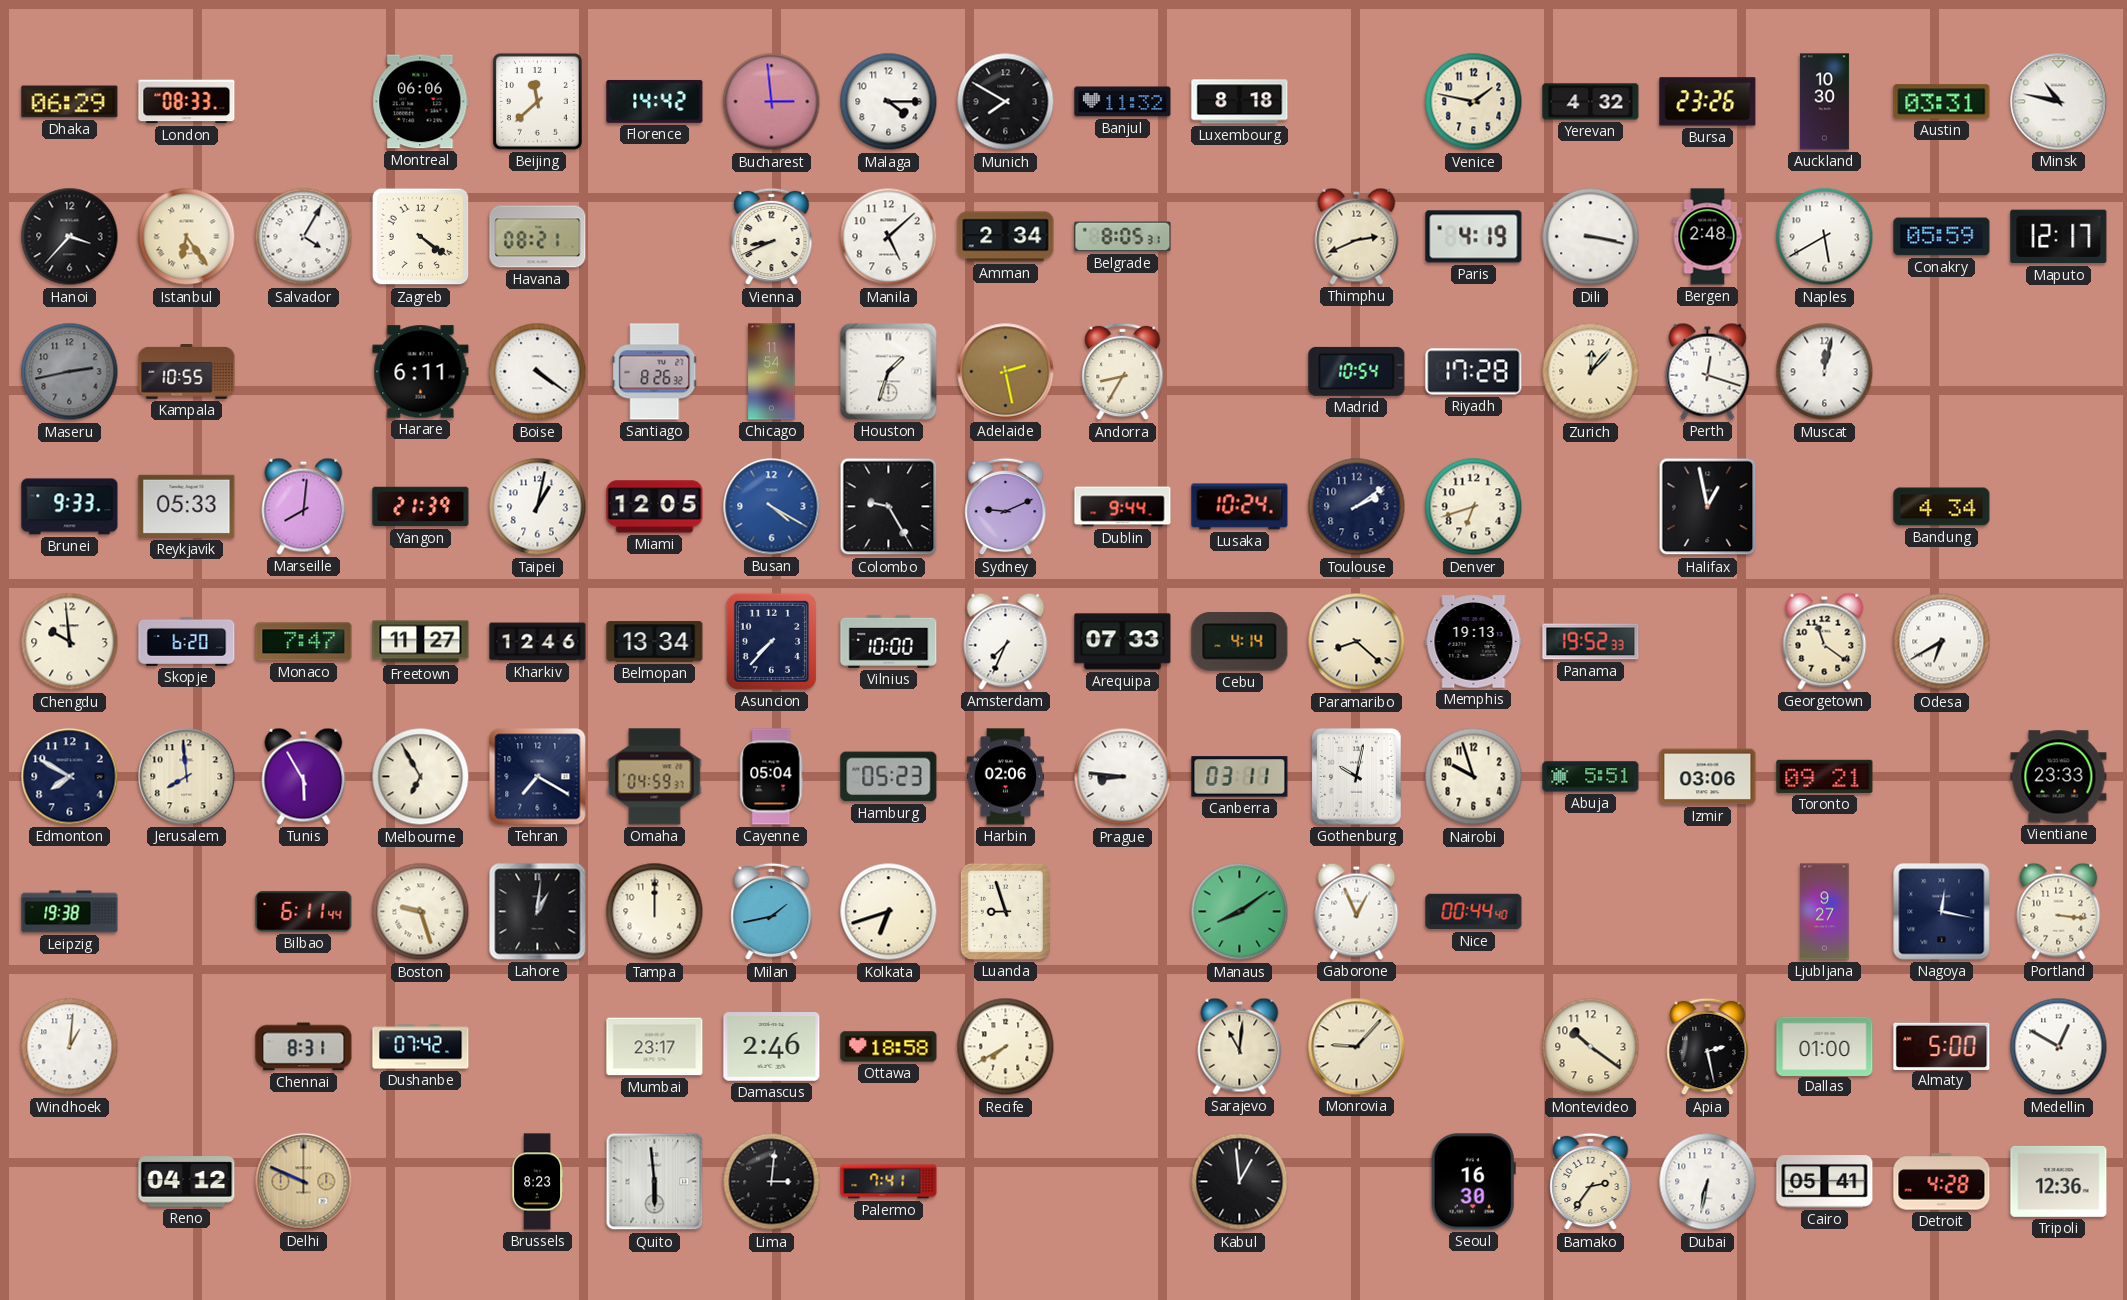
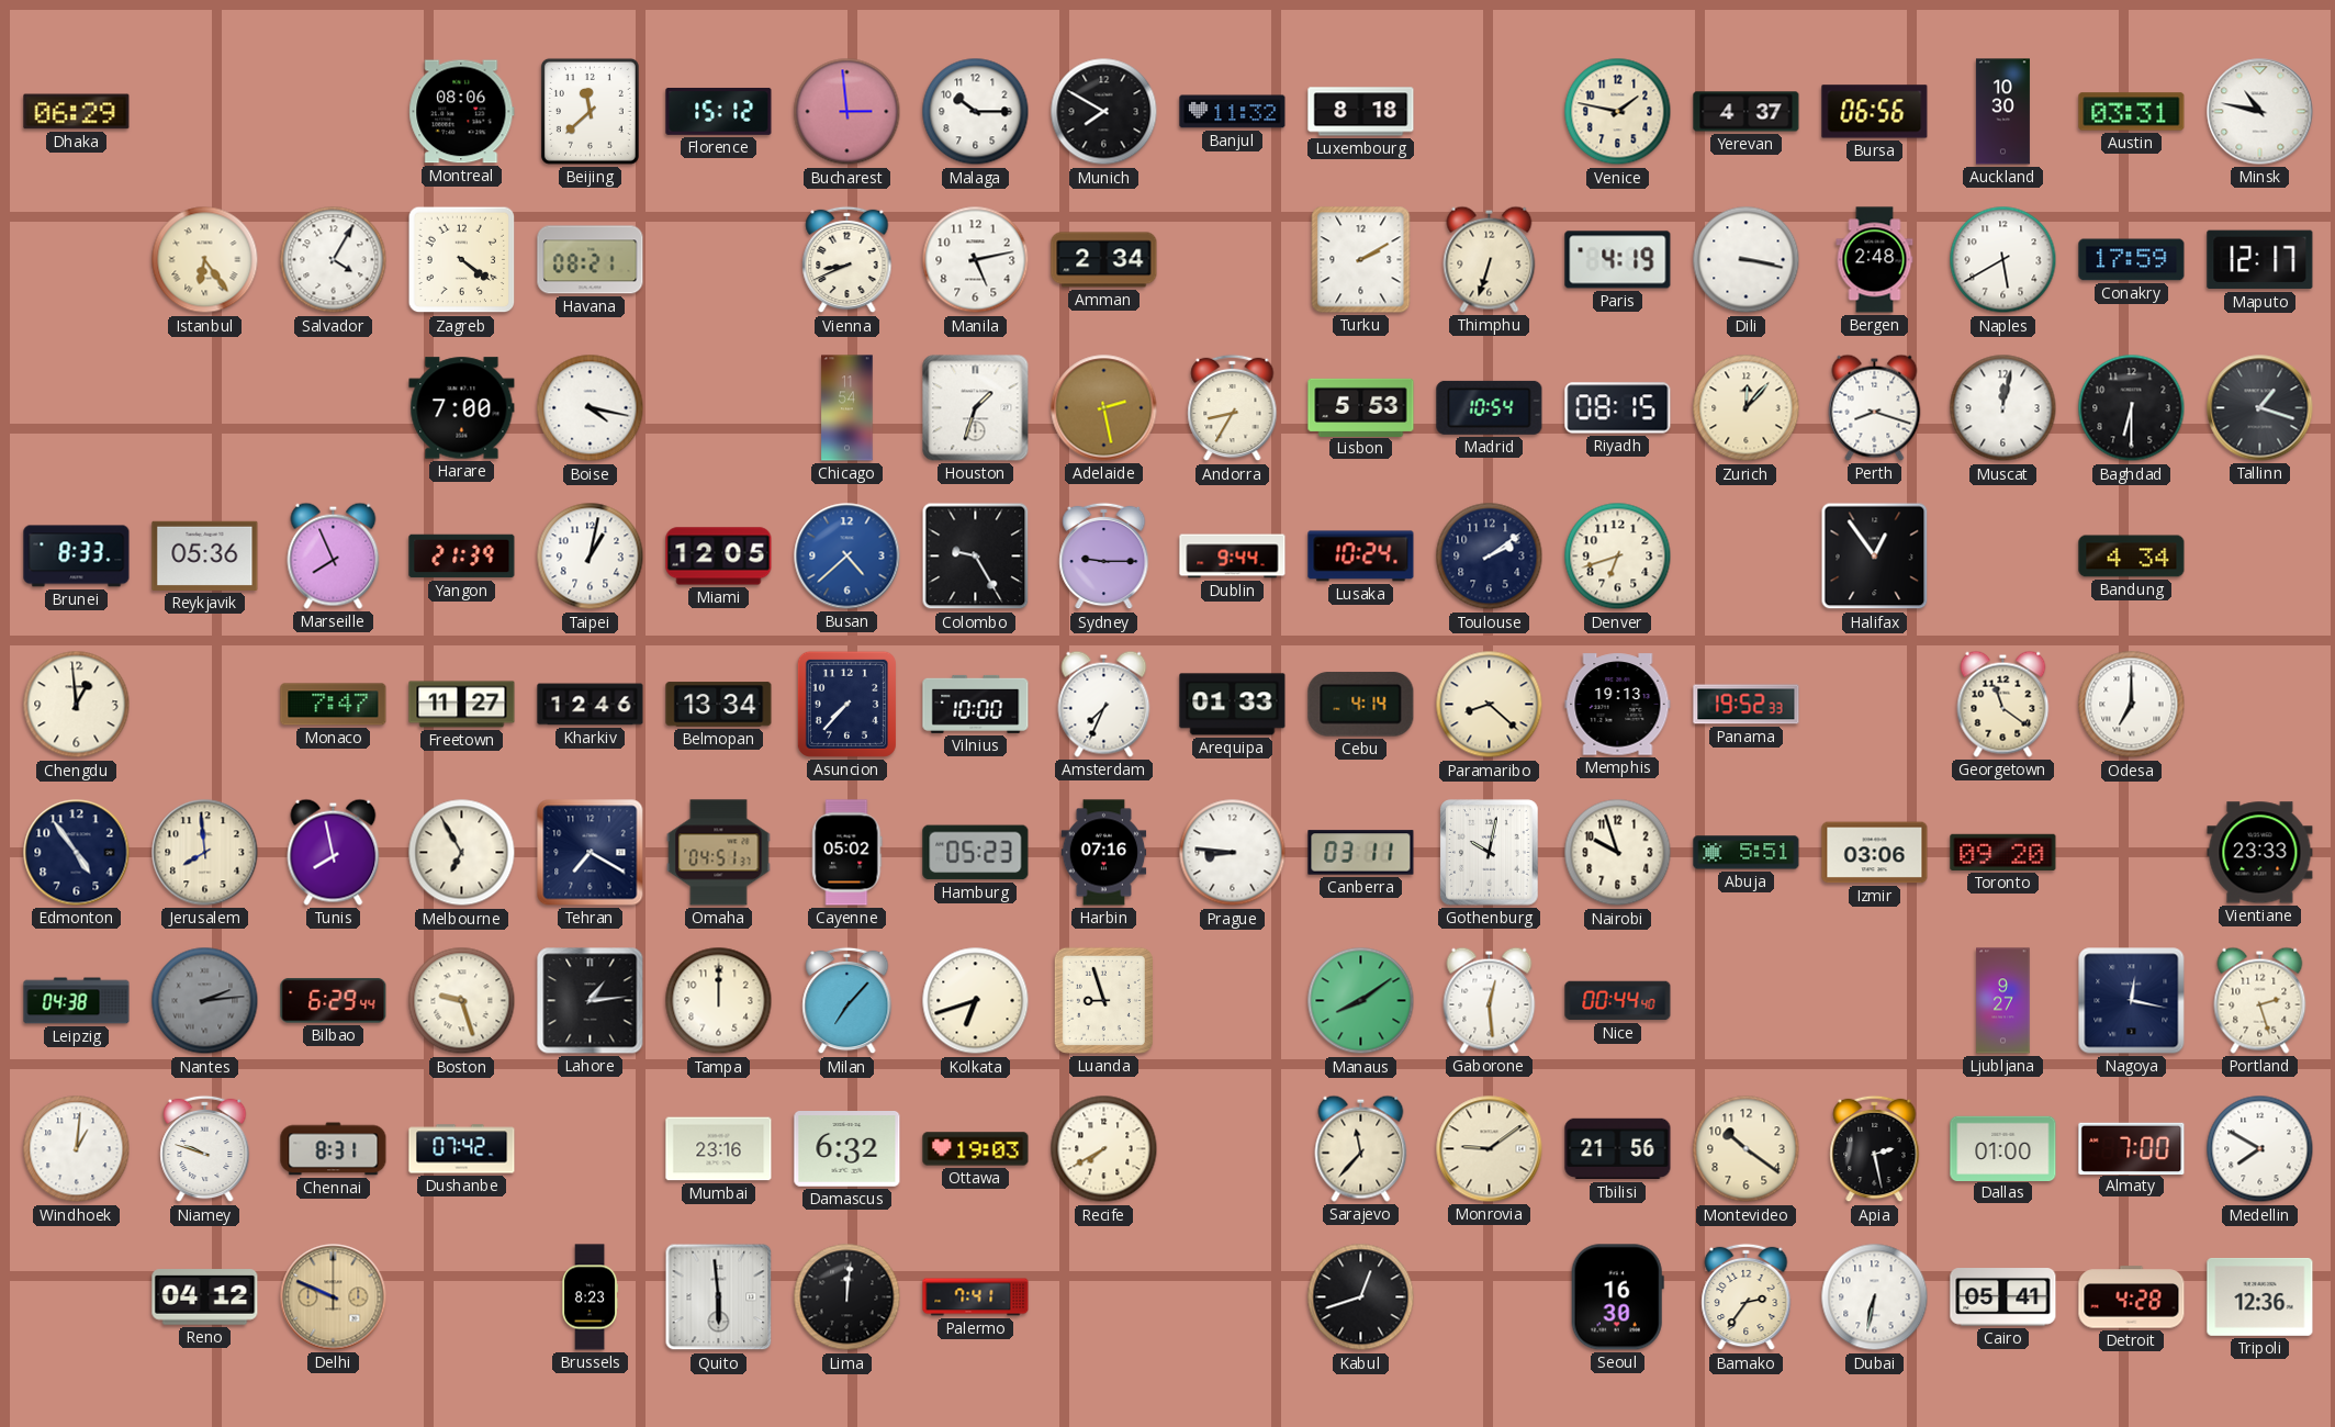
London: 08:33 -> none
Montreal: 06:06 -> 08:06
Florence: 14:42 -> 15:12
Malaga: 4:15 -> 10:15
Yerevan: 4:32 -> 4:37
Bursa: 23:26 -> 06:56
Hanoi: 3:37 -> none
Manila: 5:08 -> 5:13
Belgrade: 8:05 -> none
Turku: none -> 2:10
Thimphu: 2:41 -> 6:33
Conakry: 05:59 -> 17:59
Maseru: 2:43 -> none
Kampala: 10:55 -> none
Harare: 6:11 -> 7:00
Boise: 4:21 -> 4:17
Santiago: 8:26 -> none
Lisbon: none -> 5:53
Riyadh: 17:28 -> 08:15
Perth: 12:18 -> 8:18
Baghdad: none -> 6:30
Tallinn: none -> 1:18
Brunei: 9:33 -> 8:33
Reykjavik: 05:33 -> 05:36
Marseille: 8:01 -> 7:56
Busan: 4:20 -> 4:38
Sydney: 9:11 -> 9:15
Halifax: 12:58 -> 12:54
Chengdu: 9:59 -> 12:59
Skopje: 6:20 -> none
Arequipa: 07:33 -> 01:33
Odesa: 6:40 -> 7:00
Edmonton: 7:50 -> 4:54
Tunis: 5:55 -> 7:58
Omaha: 04:59 -> 04:51
Cayenne: 05:04 -> 05:02
Harbin: 02:06 -> 07:16
Toronto: 09:21 -> 09:20
Leipzig: 19:38 -> 04:38
Nantes: none -> 2:14
Bilbao: 6:11 -> 6:29
Lahore: 1:01 -> 1:14
Milan: 1:43 -> 7:07
Gaborone: 12:56 -> 12:29
Portland: 3:16 -> 2:27
Niamey: none -> 9:48
Mumbai: 23:17 -> 23:16
Damascus: 2:46 -> 6:32
Ottawa: 18:58 -> 19:03
Sarajevo: 11:01 -> 11:37
Monrovia: 9:07 -> 9:09
Tbilisi: none -> 21:56
Almaty: 5:00 -> 7:00
Medellin: 12:50 -> 7:50
Lima: 3:01 -> 12:01
Kabul: 12:59 -> 12:42
